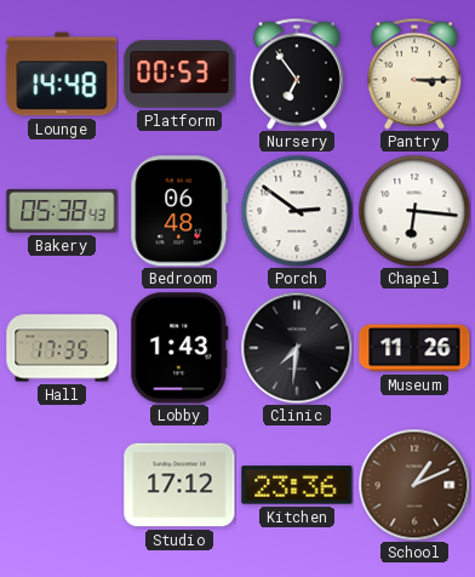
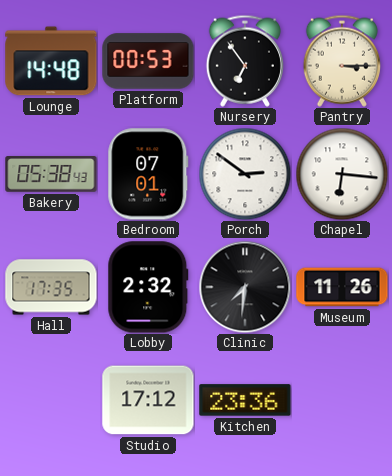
Bedroom: 06:48 -> 07:01
Lobby: 1:43 -> 2:32
School: 1:11 -> none
